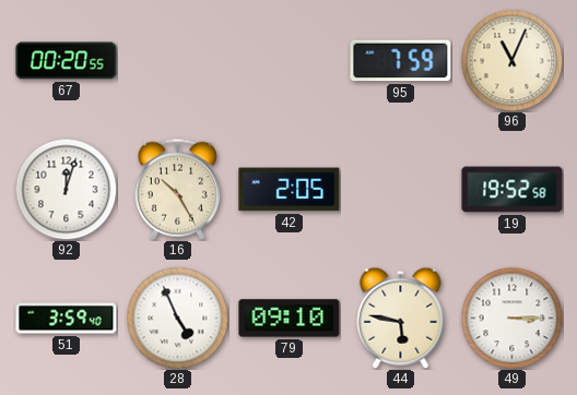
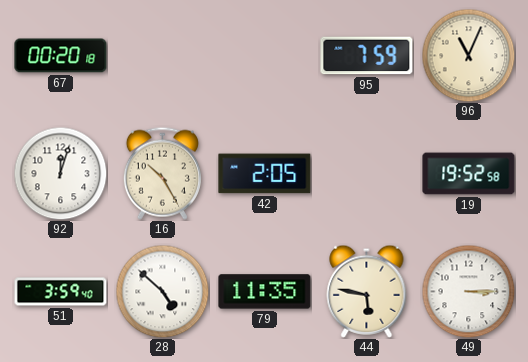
67: 00:20:55 -> 00:20:18
28: 4:56 -> 4:52
79: 09:10 -> 11:35
